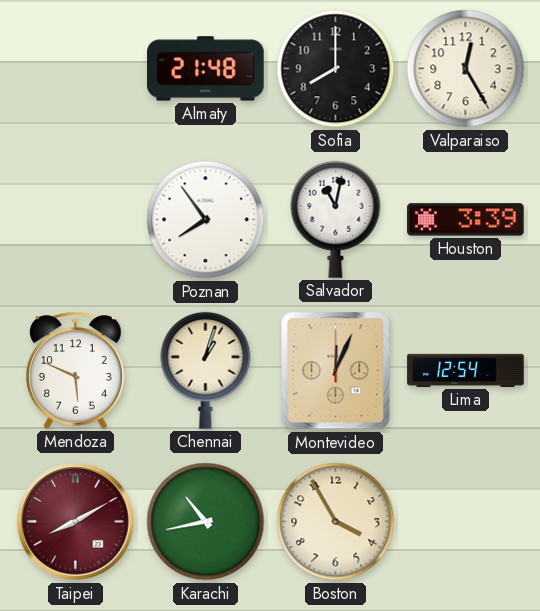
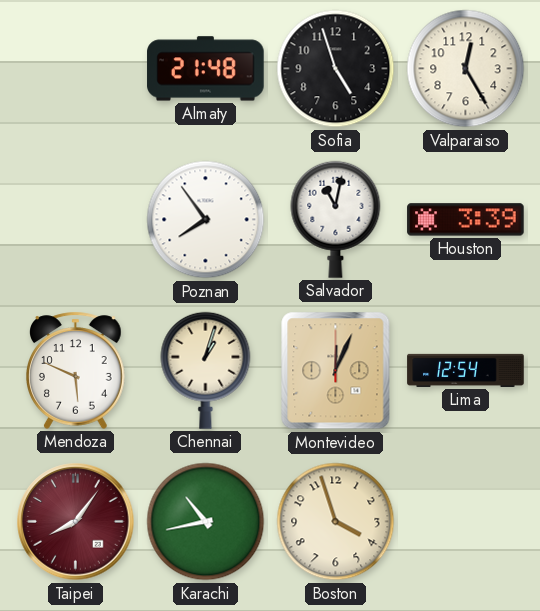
Sofia: 8:00 -> 4:57
Taipei: 8:10 -> 8:06
Boston: 3:55 -> 3:57
